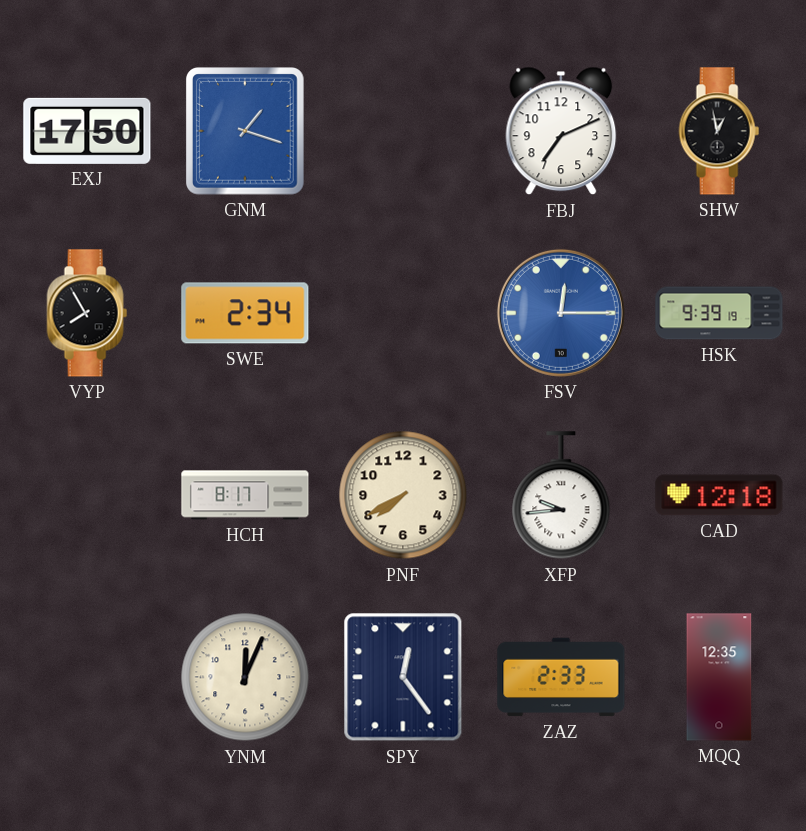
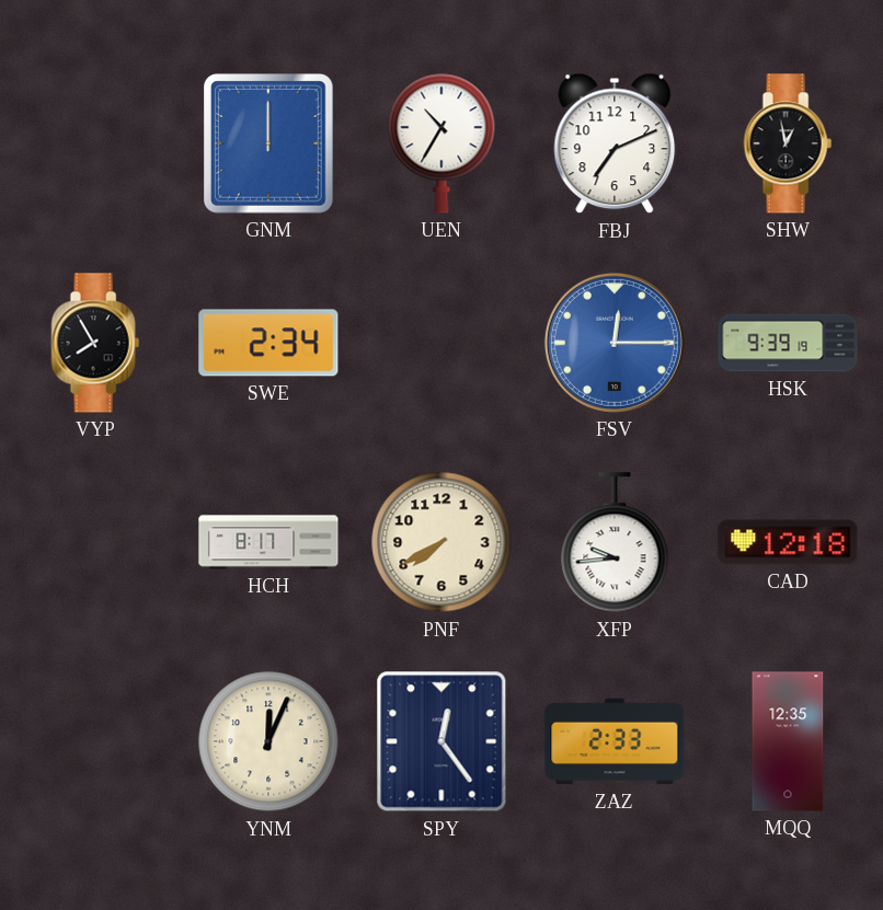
EXJ: 17:50 -> none
GNM: 1:18 -> 12:00
UEN: none -> 10:35
